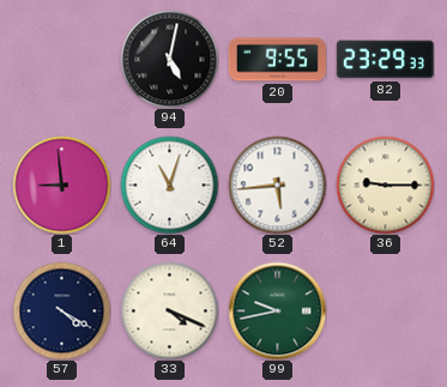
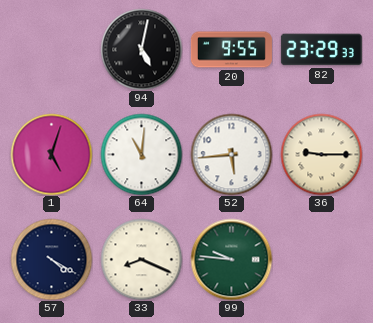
1: 8:59 -> 5:03
64: 11:03 -> 11:01
33: 4:19 -> 8:19
99: 9:43 -> 9:46
